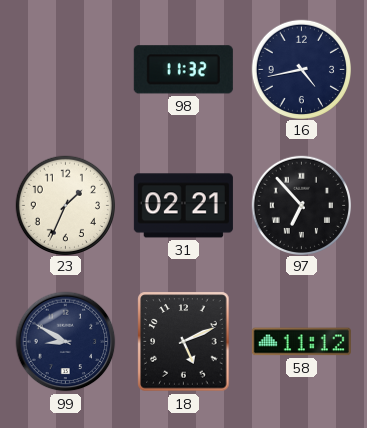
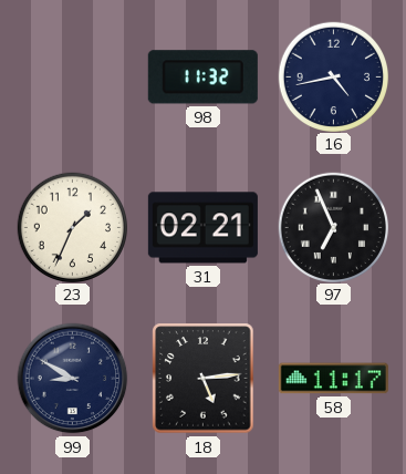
97: 6:53 -> 6:56
18: 5:11 -> 5:14
58: 11:12 -> 11:17
